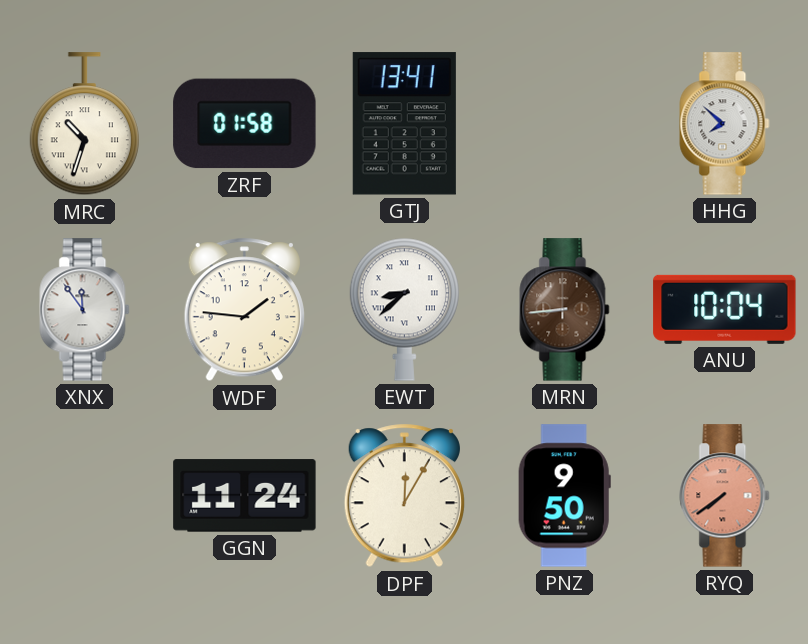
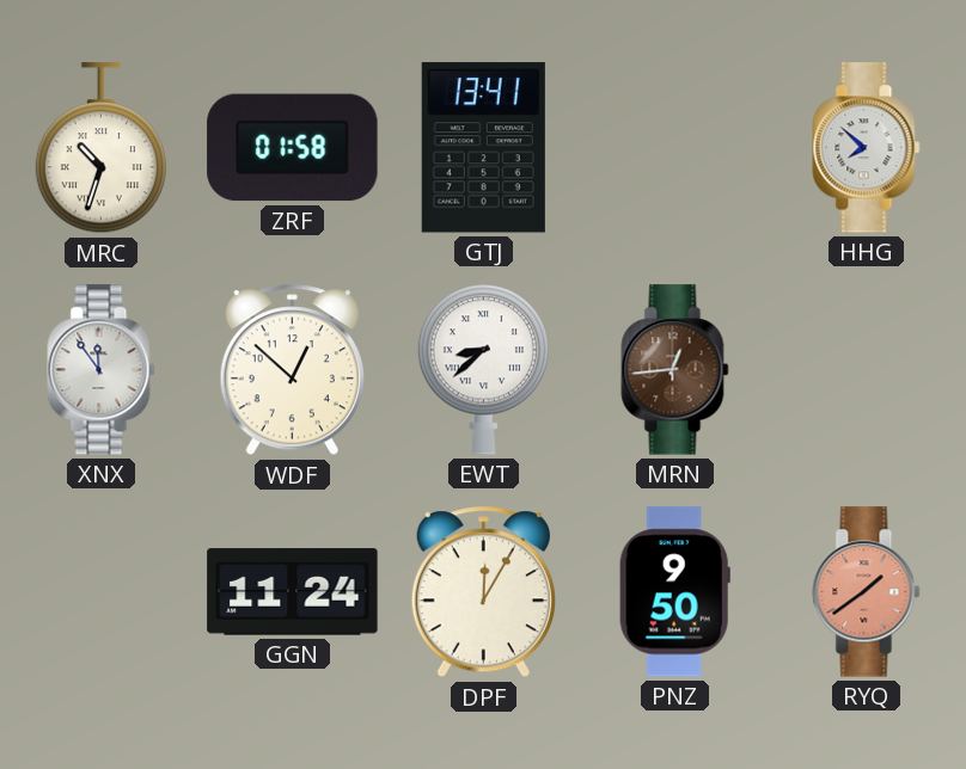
WDF: 1:46 -> 12:52
MRN: 8:44 -> 12:44
ANU: 10:04 -> none
RYQ: 7:39 -> 1:39
